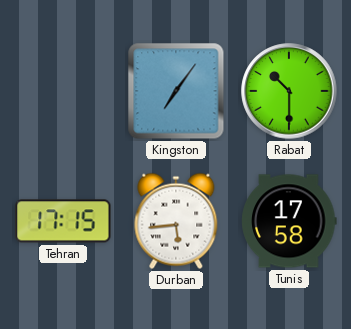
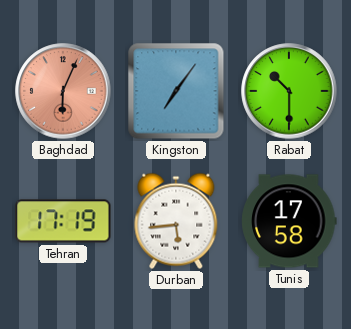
Baghdad: none -> 6:04
Tehran: 17:15 -> 17:19
